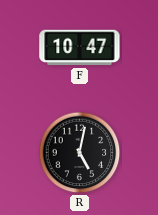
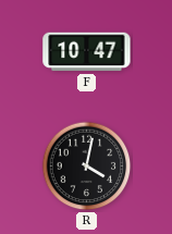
R: 5:02 -> 4:02
